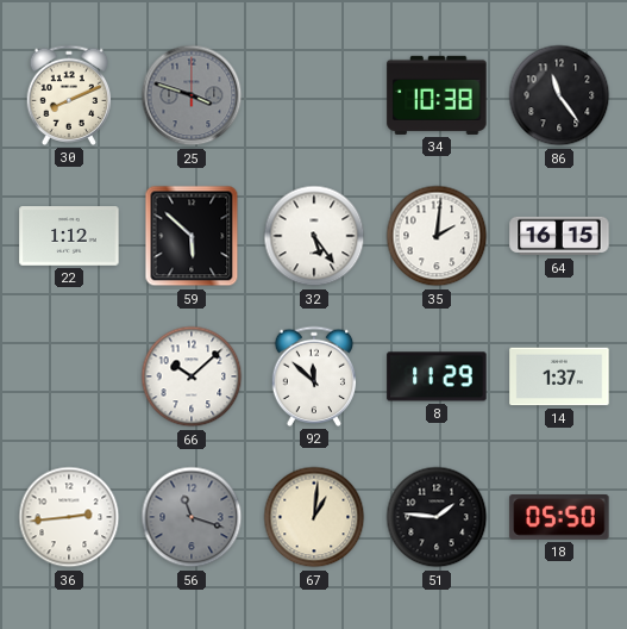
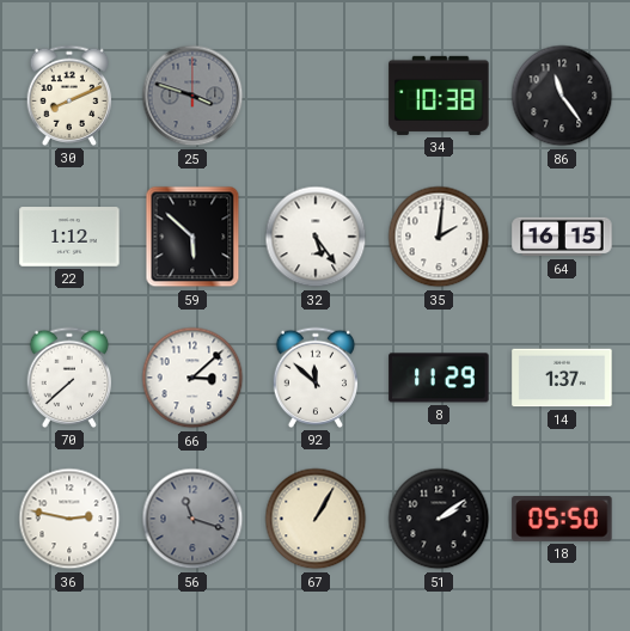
70: none -> 7:38
66: 10:08 -> 3:08
36: 2:44 -> 2:47
67: 1:01 -> 1:05
51: 1:46 -> 2:09
